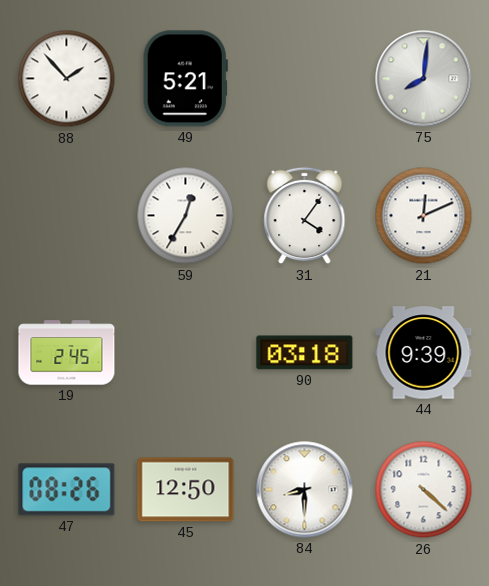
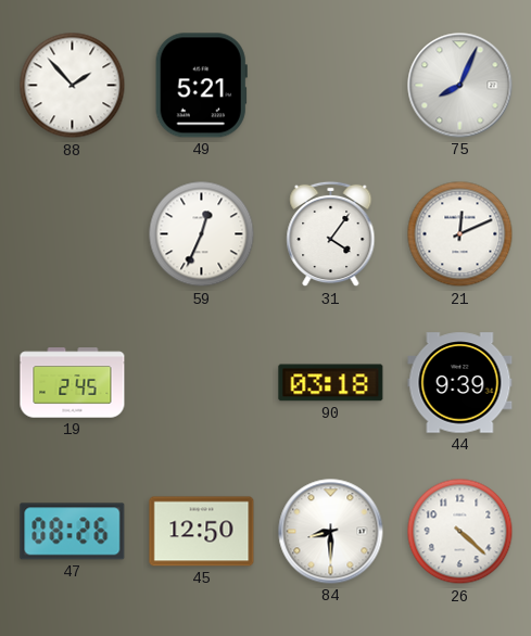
75: 8:01 -> 8:04
59: 12:35 -> 12:34
